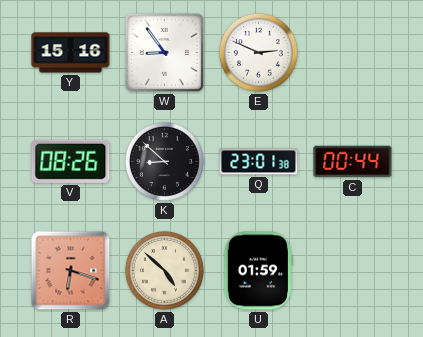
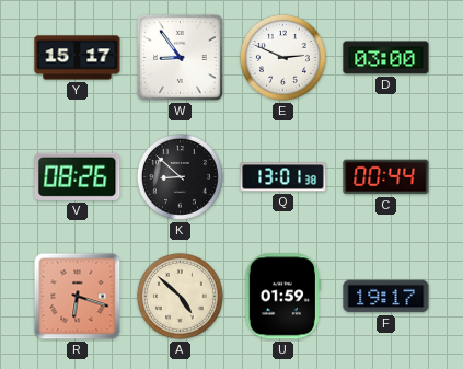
Y: 15:16 -> 15:17
D: none -> 03:00
Q: 23:01 -> 13:01
F: none -> 19:17
